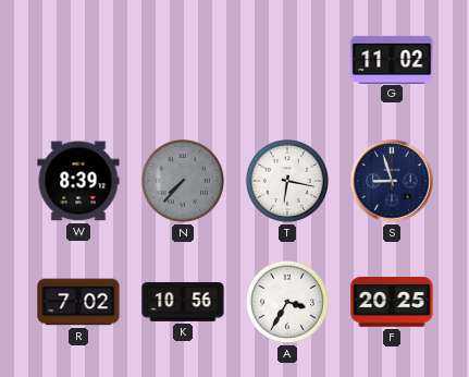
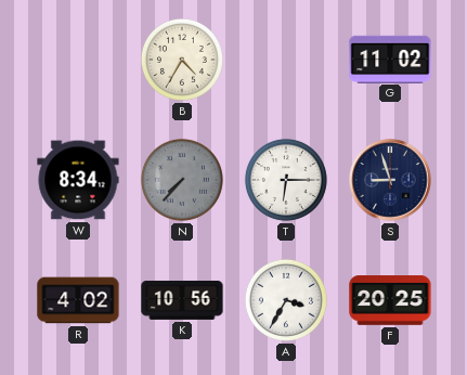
B: none -> 4:35
W: 8:39 -> 8:34
T: 6:17 -> 6:15
R: 7:02 -> 4:02
